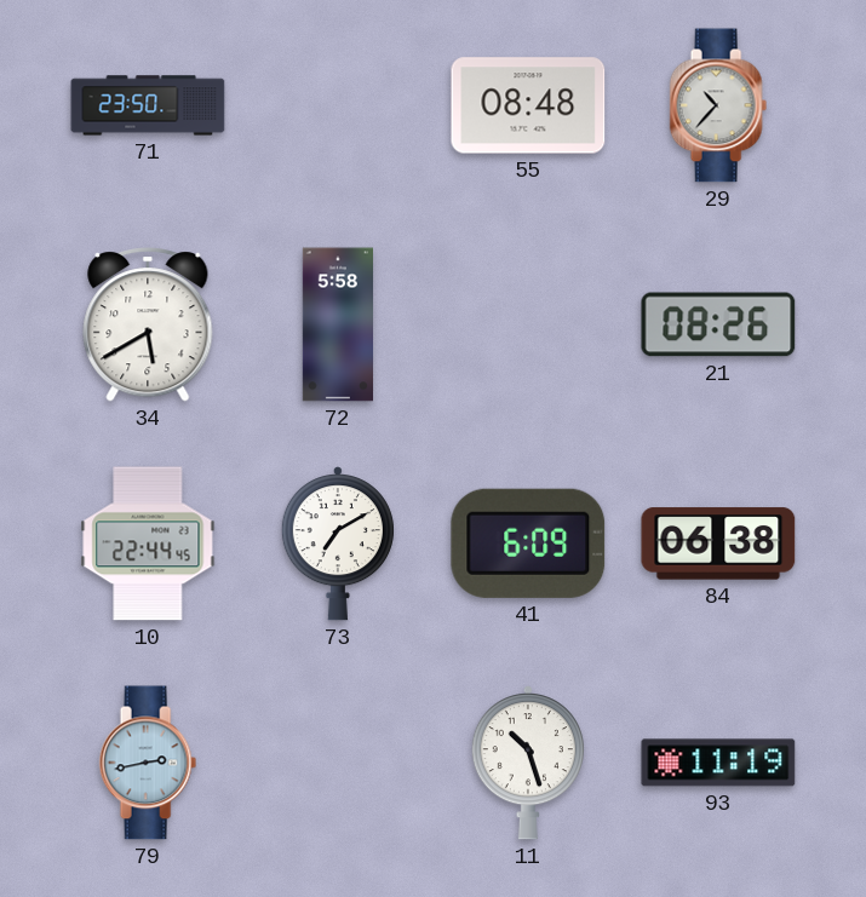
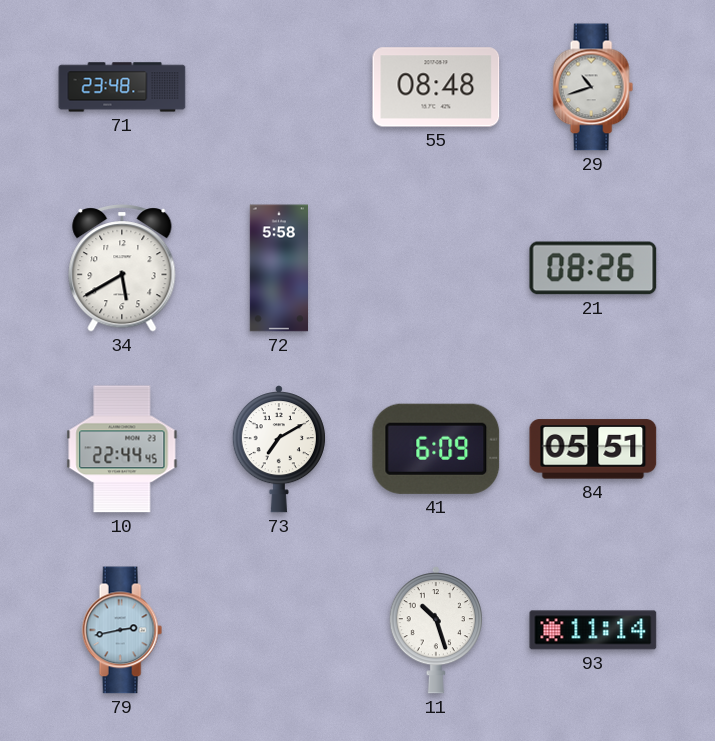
71: 23:50 -> 23:48
29: 10:37 -> 10:42
84: 06:38 -> 05:51
93: 11:19 -> 11:14
